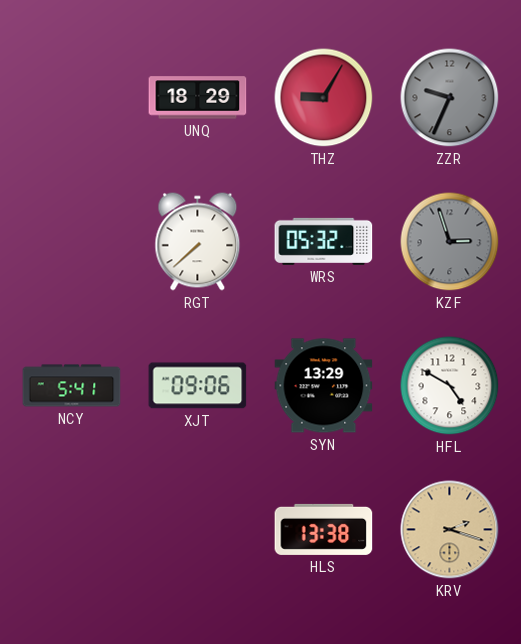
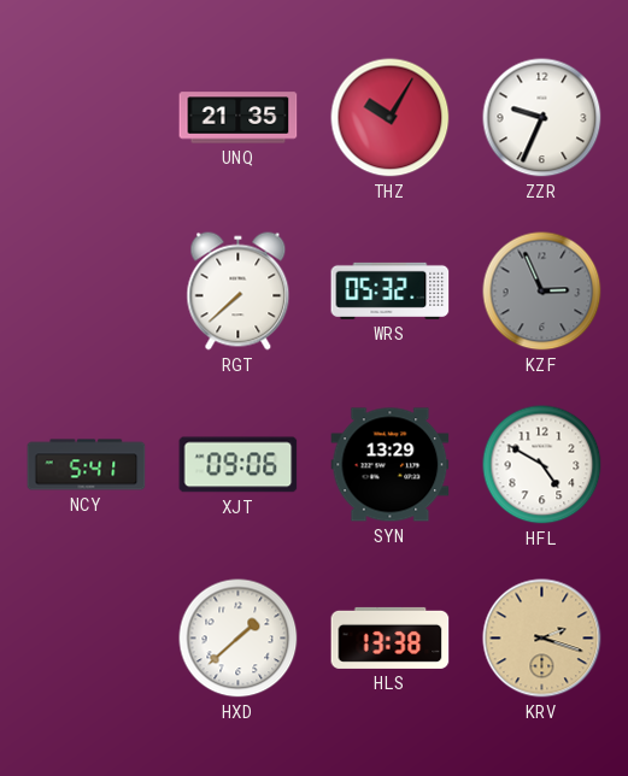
UNQ: 18:29 -> 21:35
THZ: 9:05 -> 10:05
ZZR dial: grey -> white
KZF: 2:57 -> 2:56
HXD: none -> 1:38
